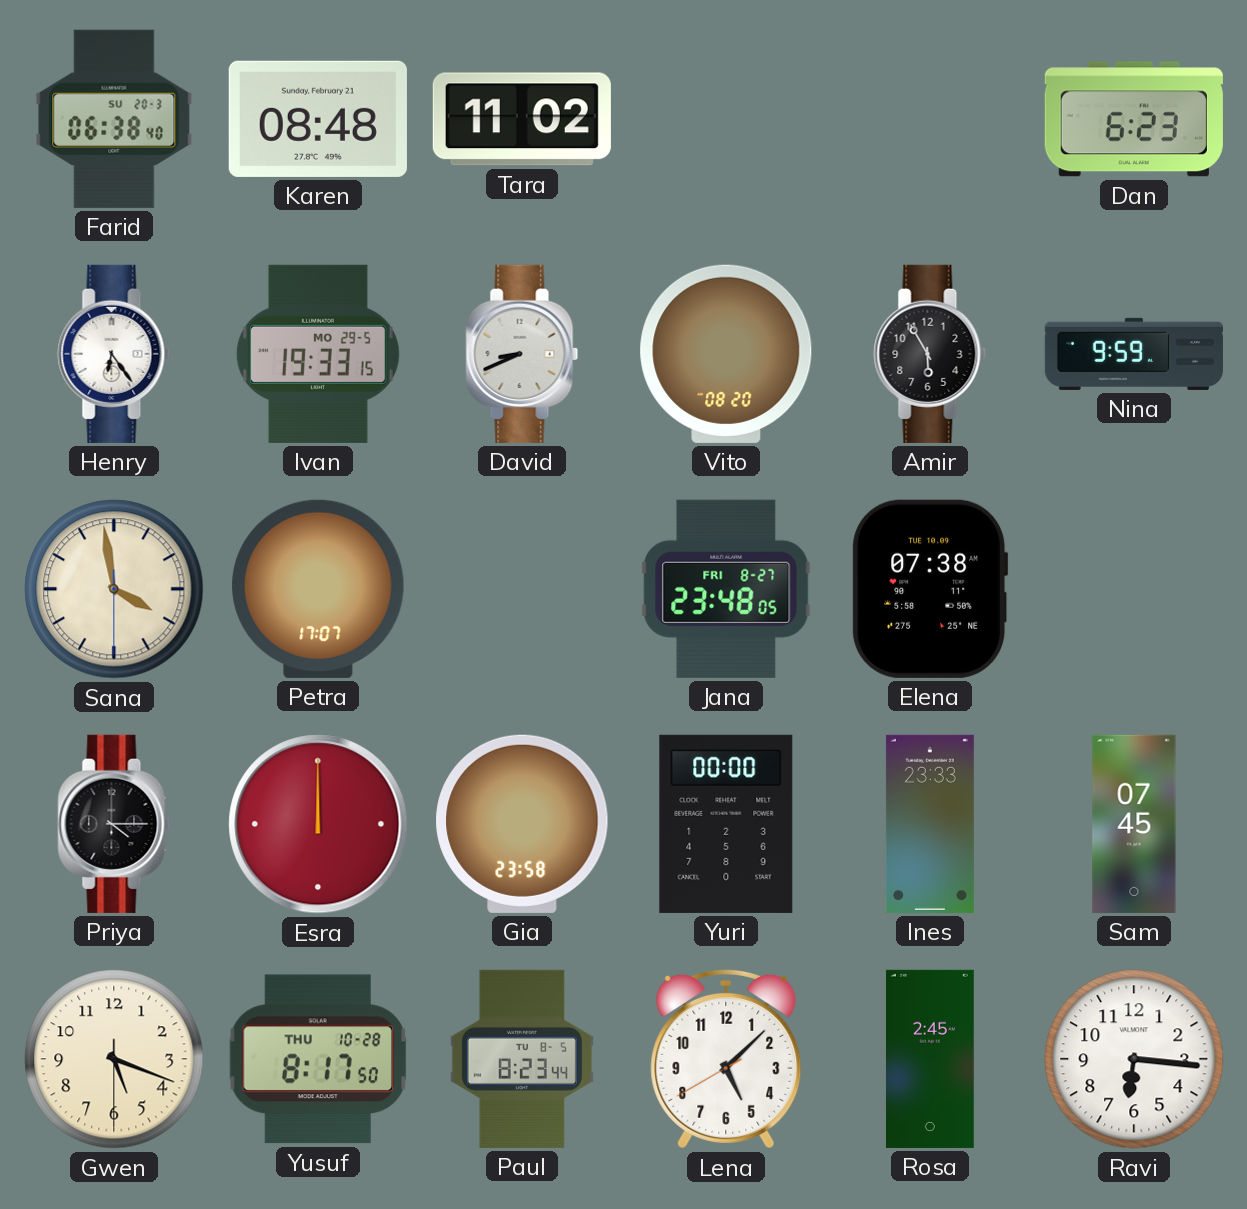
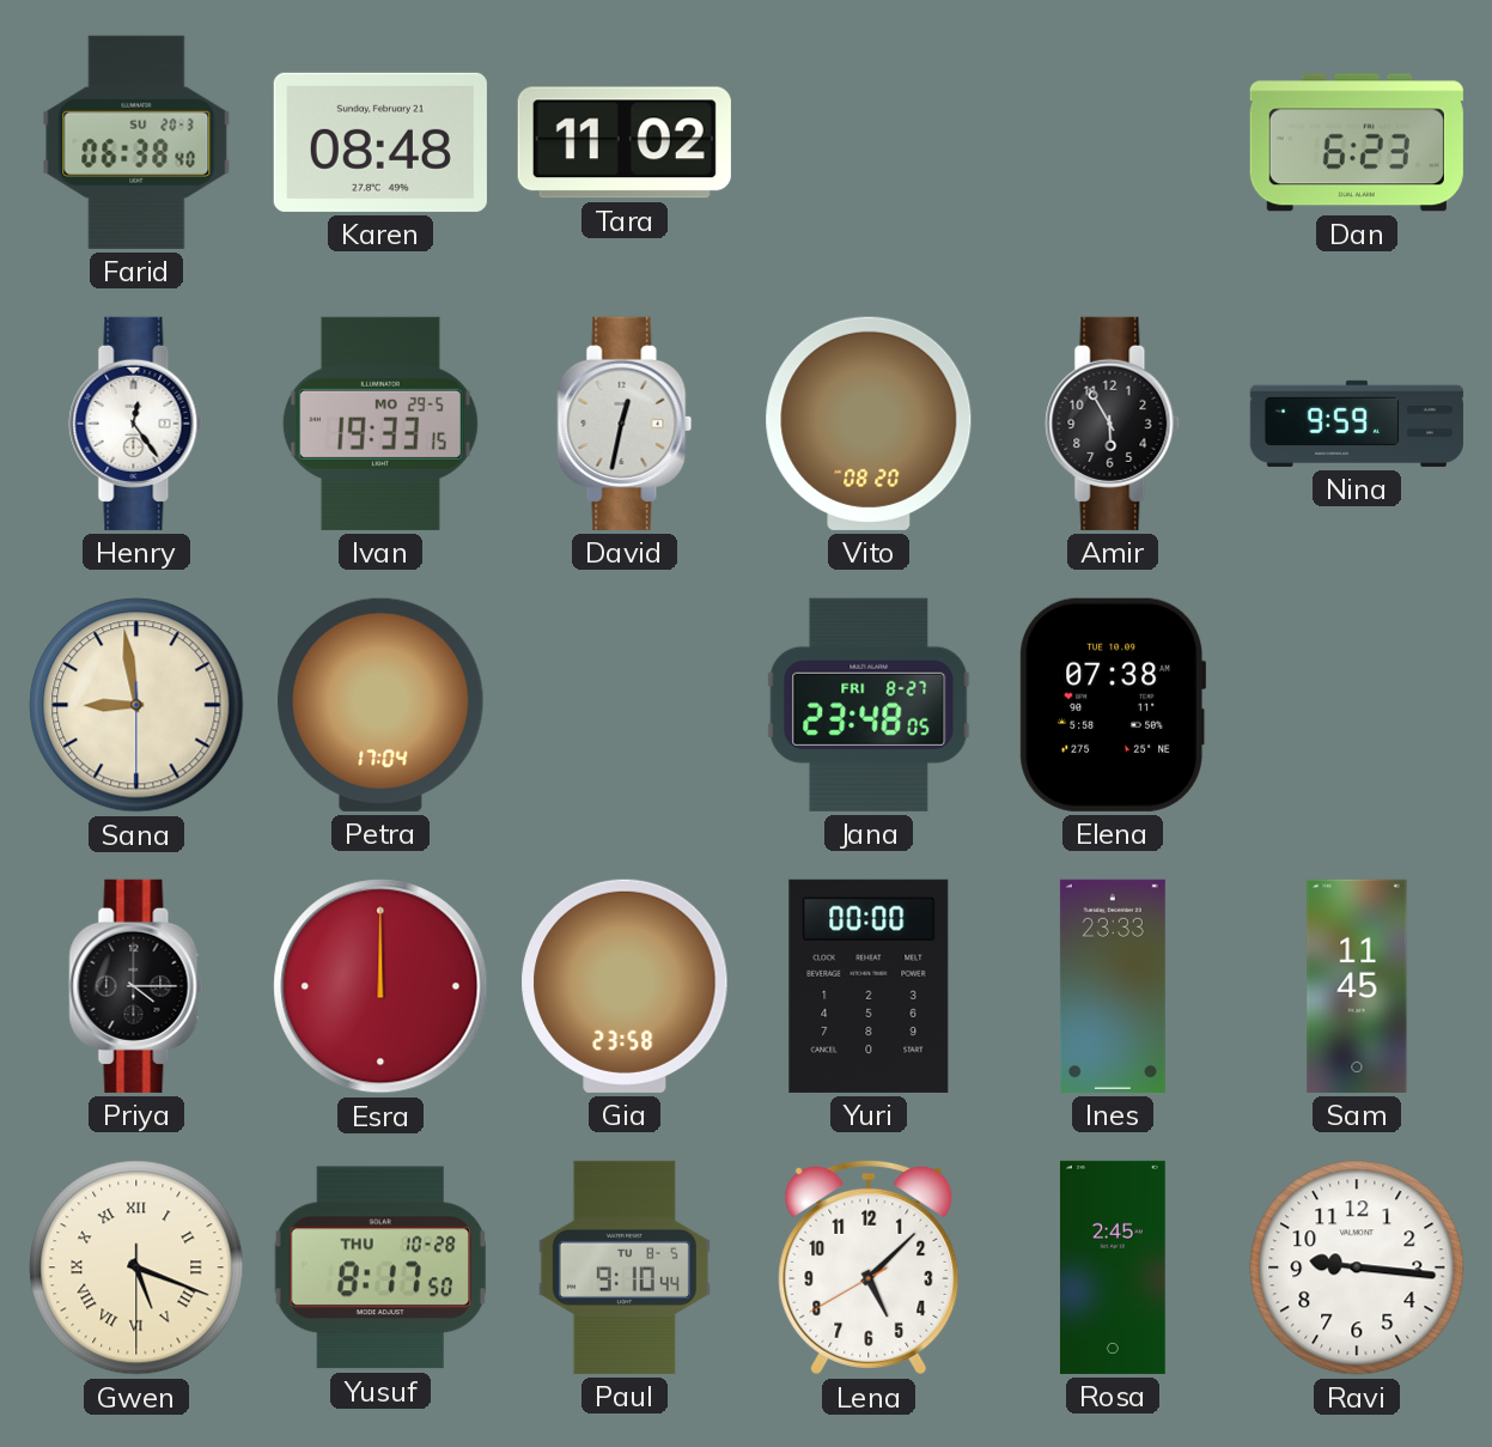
Henry: 6:24 -> 12:24
David: 8:41 -> 12:32
Sana: 3:58 -> 8:58
Petra: 17:07 -> 17:04
Sam: 07:45 -> 11:45
Gwen numerals: Arabic -> Roman
Paul: 8:23 -> 9:10
Ravi: 6:16 -> 9:16
